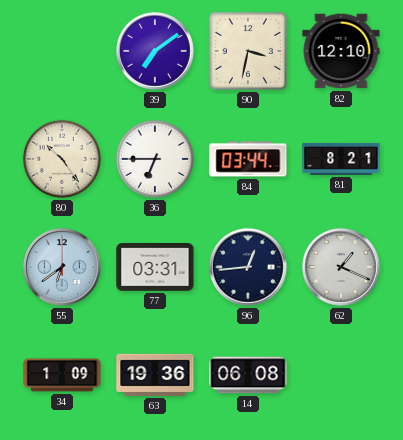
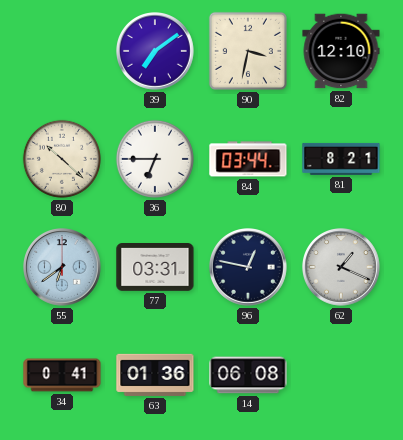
80: 10:24 -> 10:22
96: 12:44 -> 12:47
34: 1:09 -> 0:41
63: 19:36 -> 01:36
